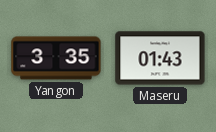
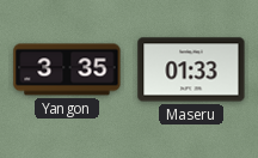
Maseru: 01:43 -> 01:33
